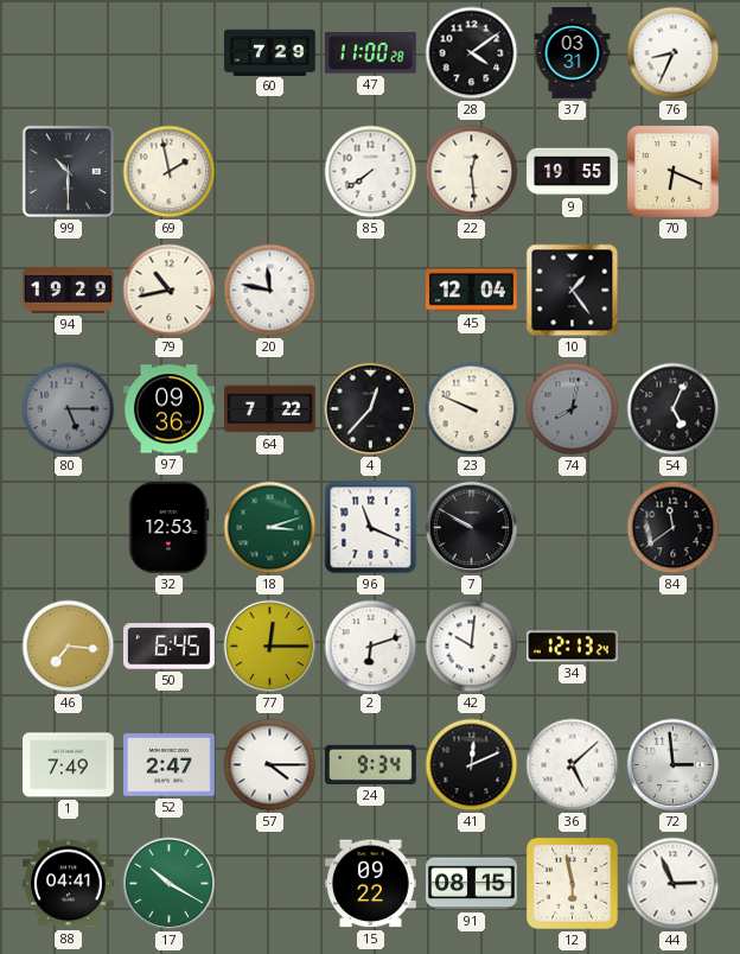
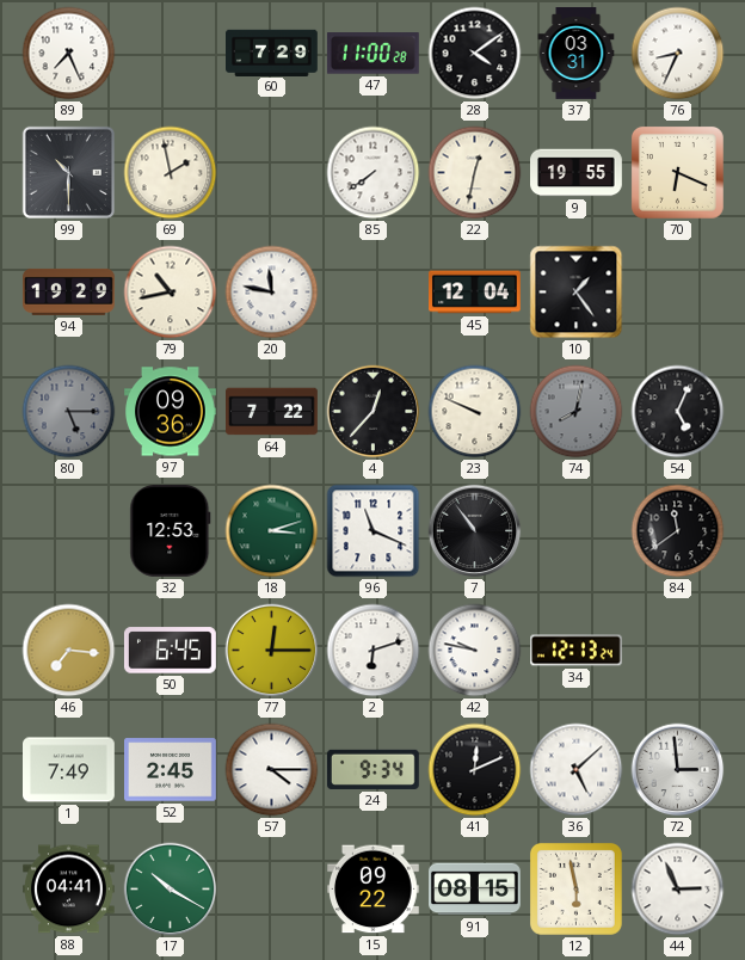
89: none -> 7:26
22: 12:29 -> 12:32
7: 9:50 -> 10:54
42: 10:01 -> 9:47
52: 2:47 -> 2:45
